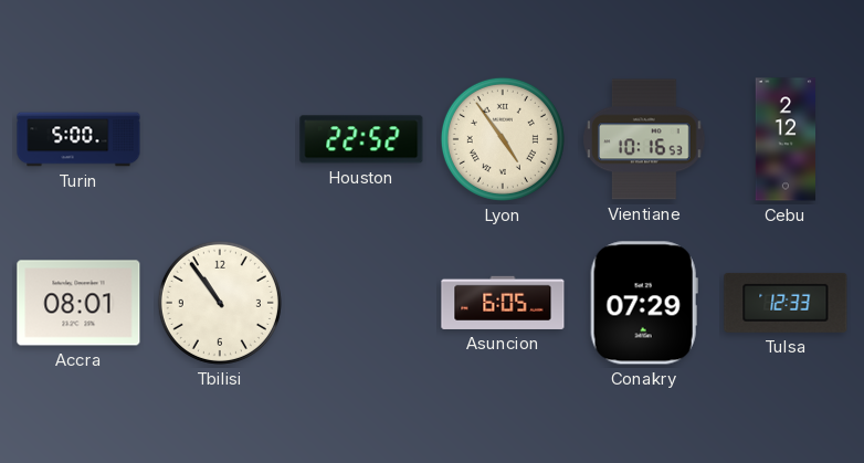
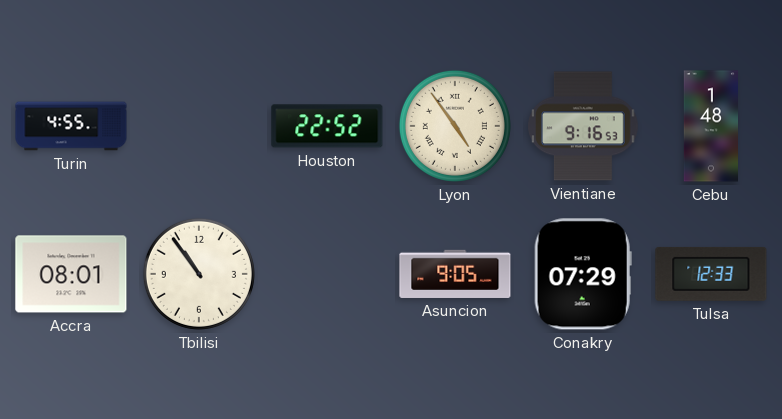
Turin: 5:00 -> 4:55
Vientiane: 10:16 -> 9:16
Cebu: 2:12 -> 1:48
Asuncion: 6:05 -> 9:05
